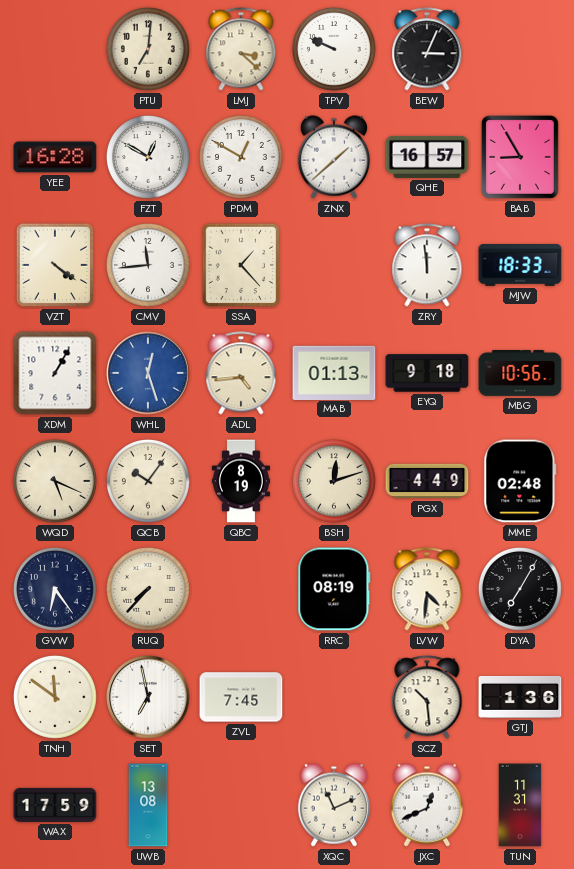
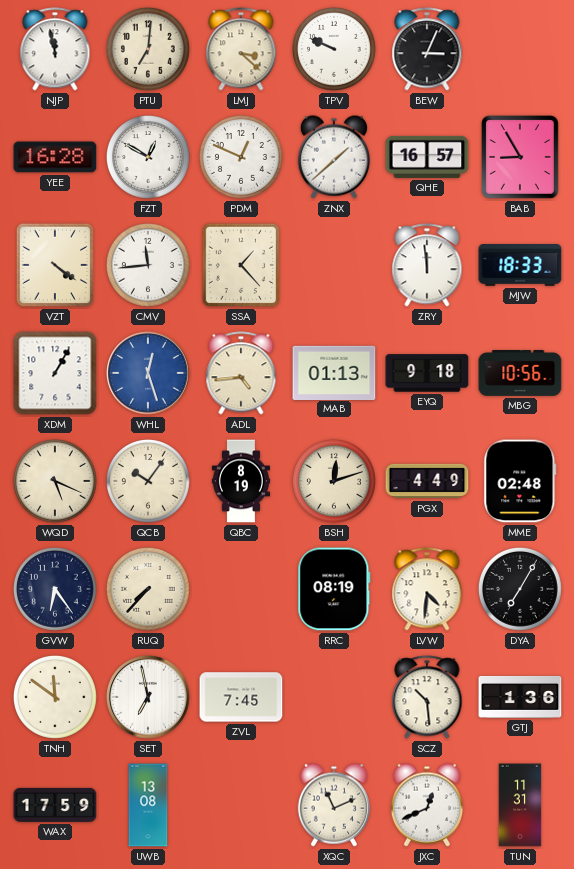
NJP: none -> 11:58
PDM: 12:50 -> 12:49
